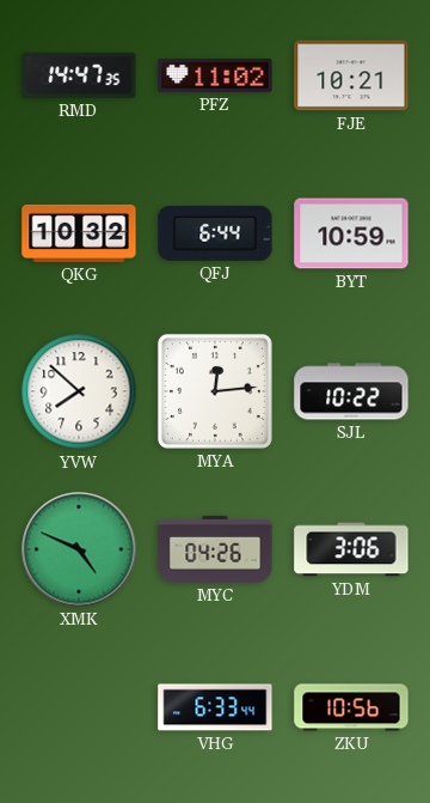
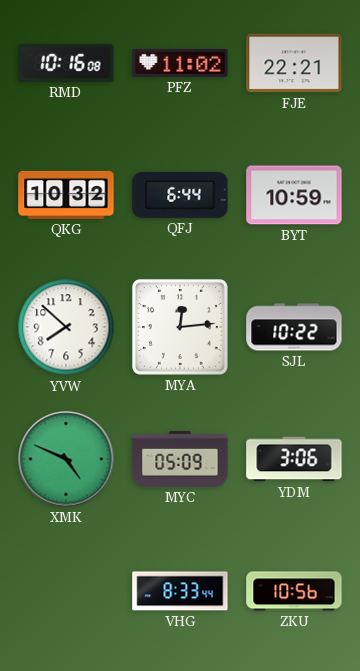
RMD: 14:47 -> 10:16
FJE: 10:21 -> 22:21
MYC: 04:26 -> 05:09
VHG: 6:33 -> 8:33
